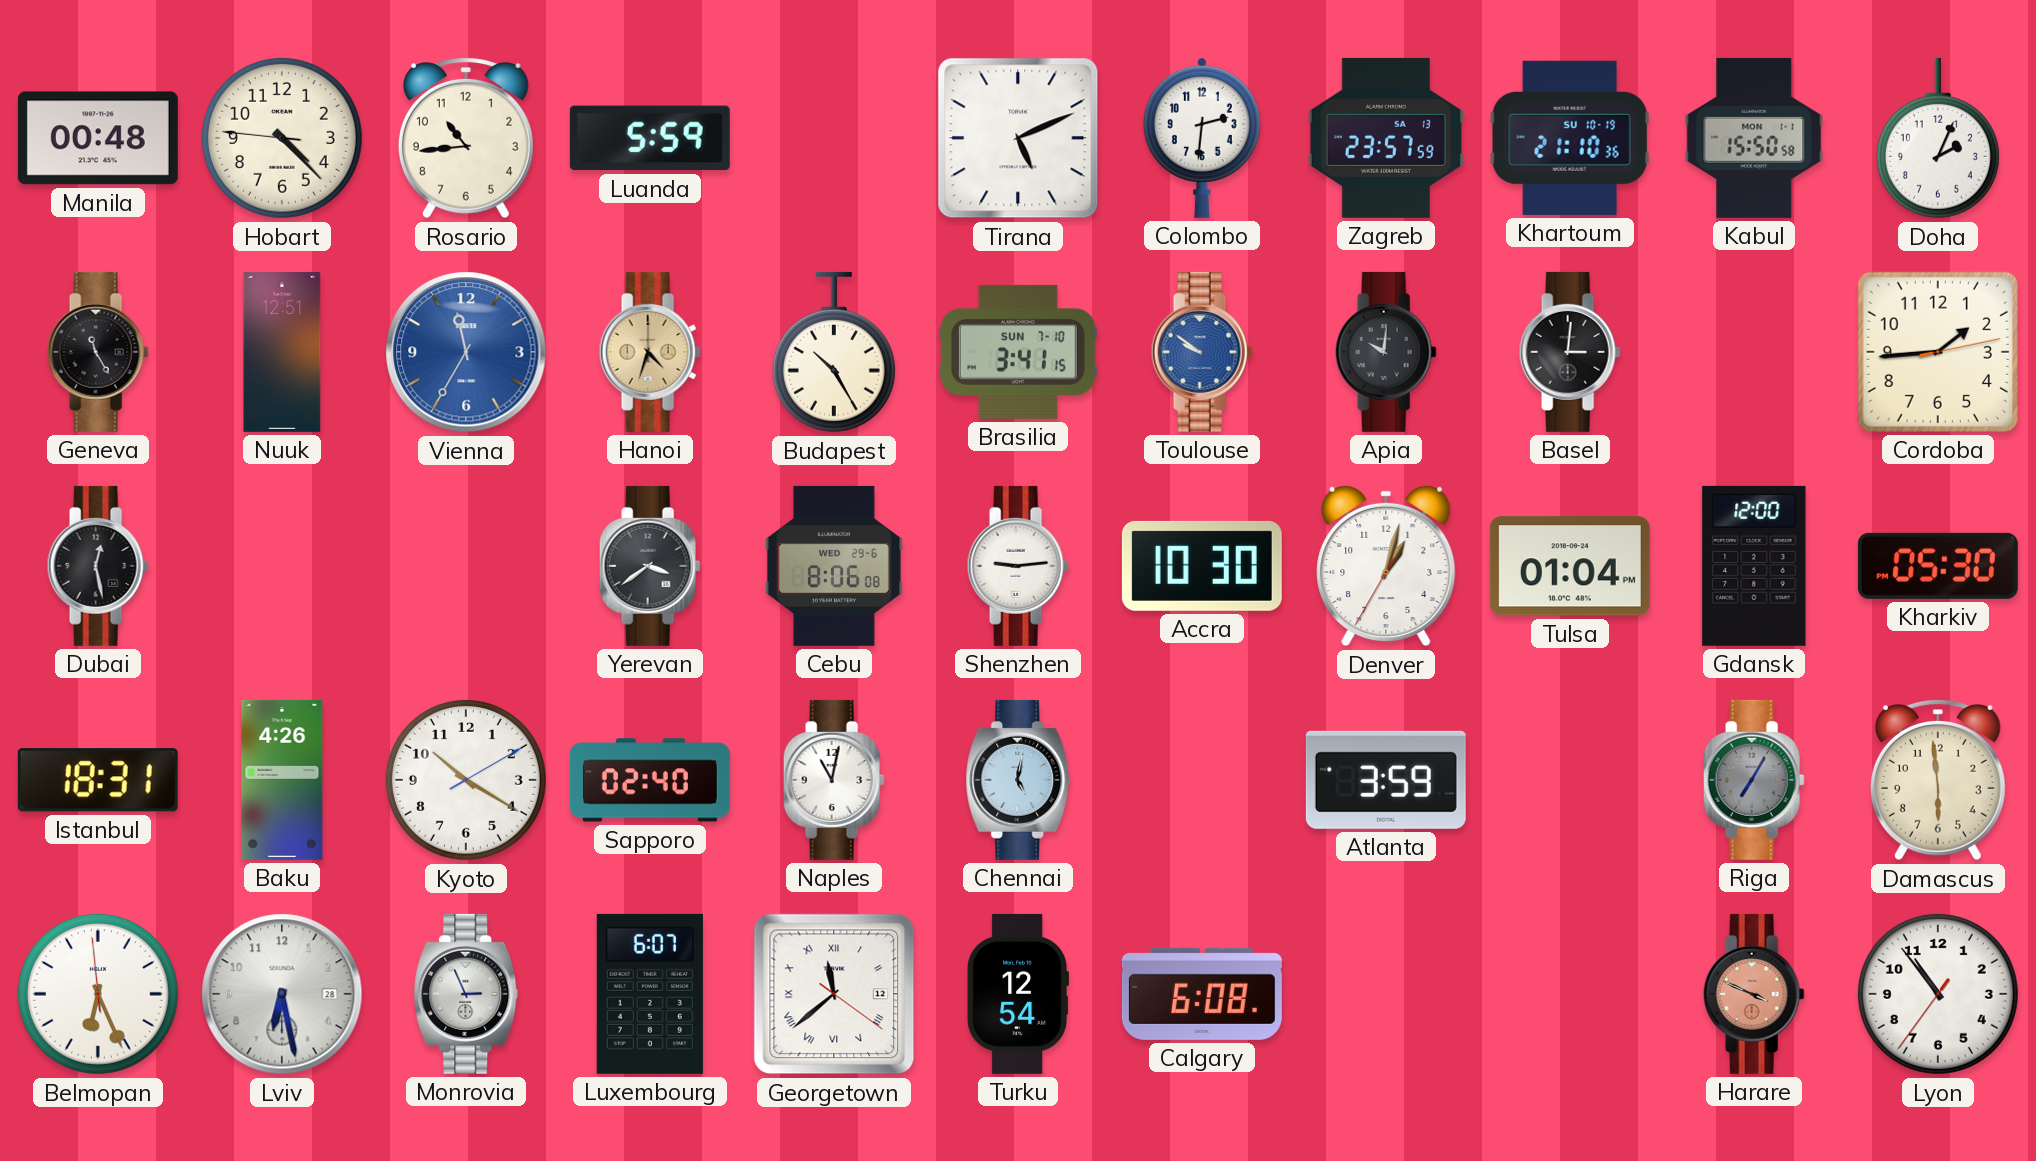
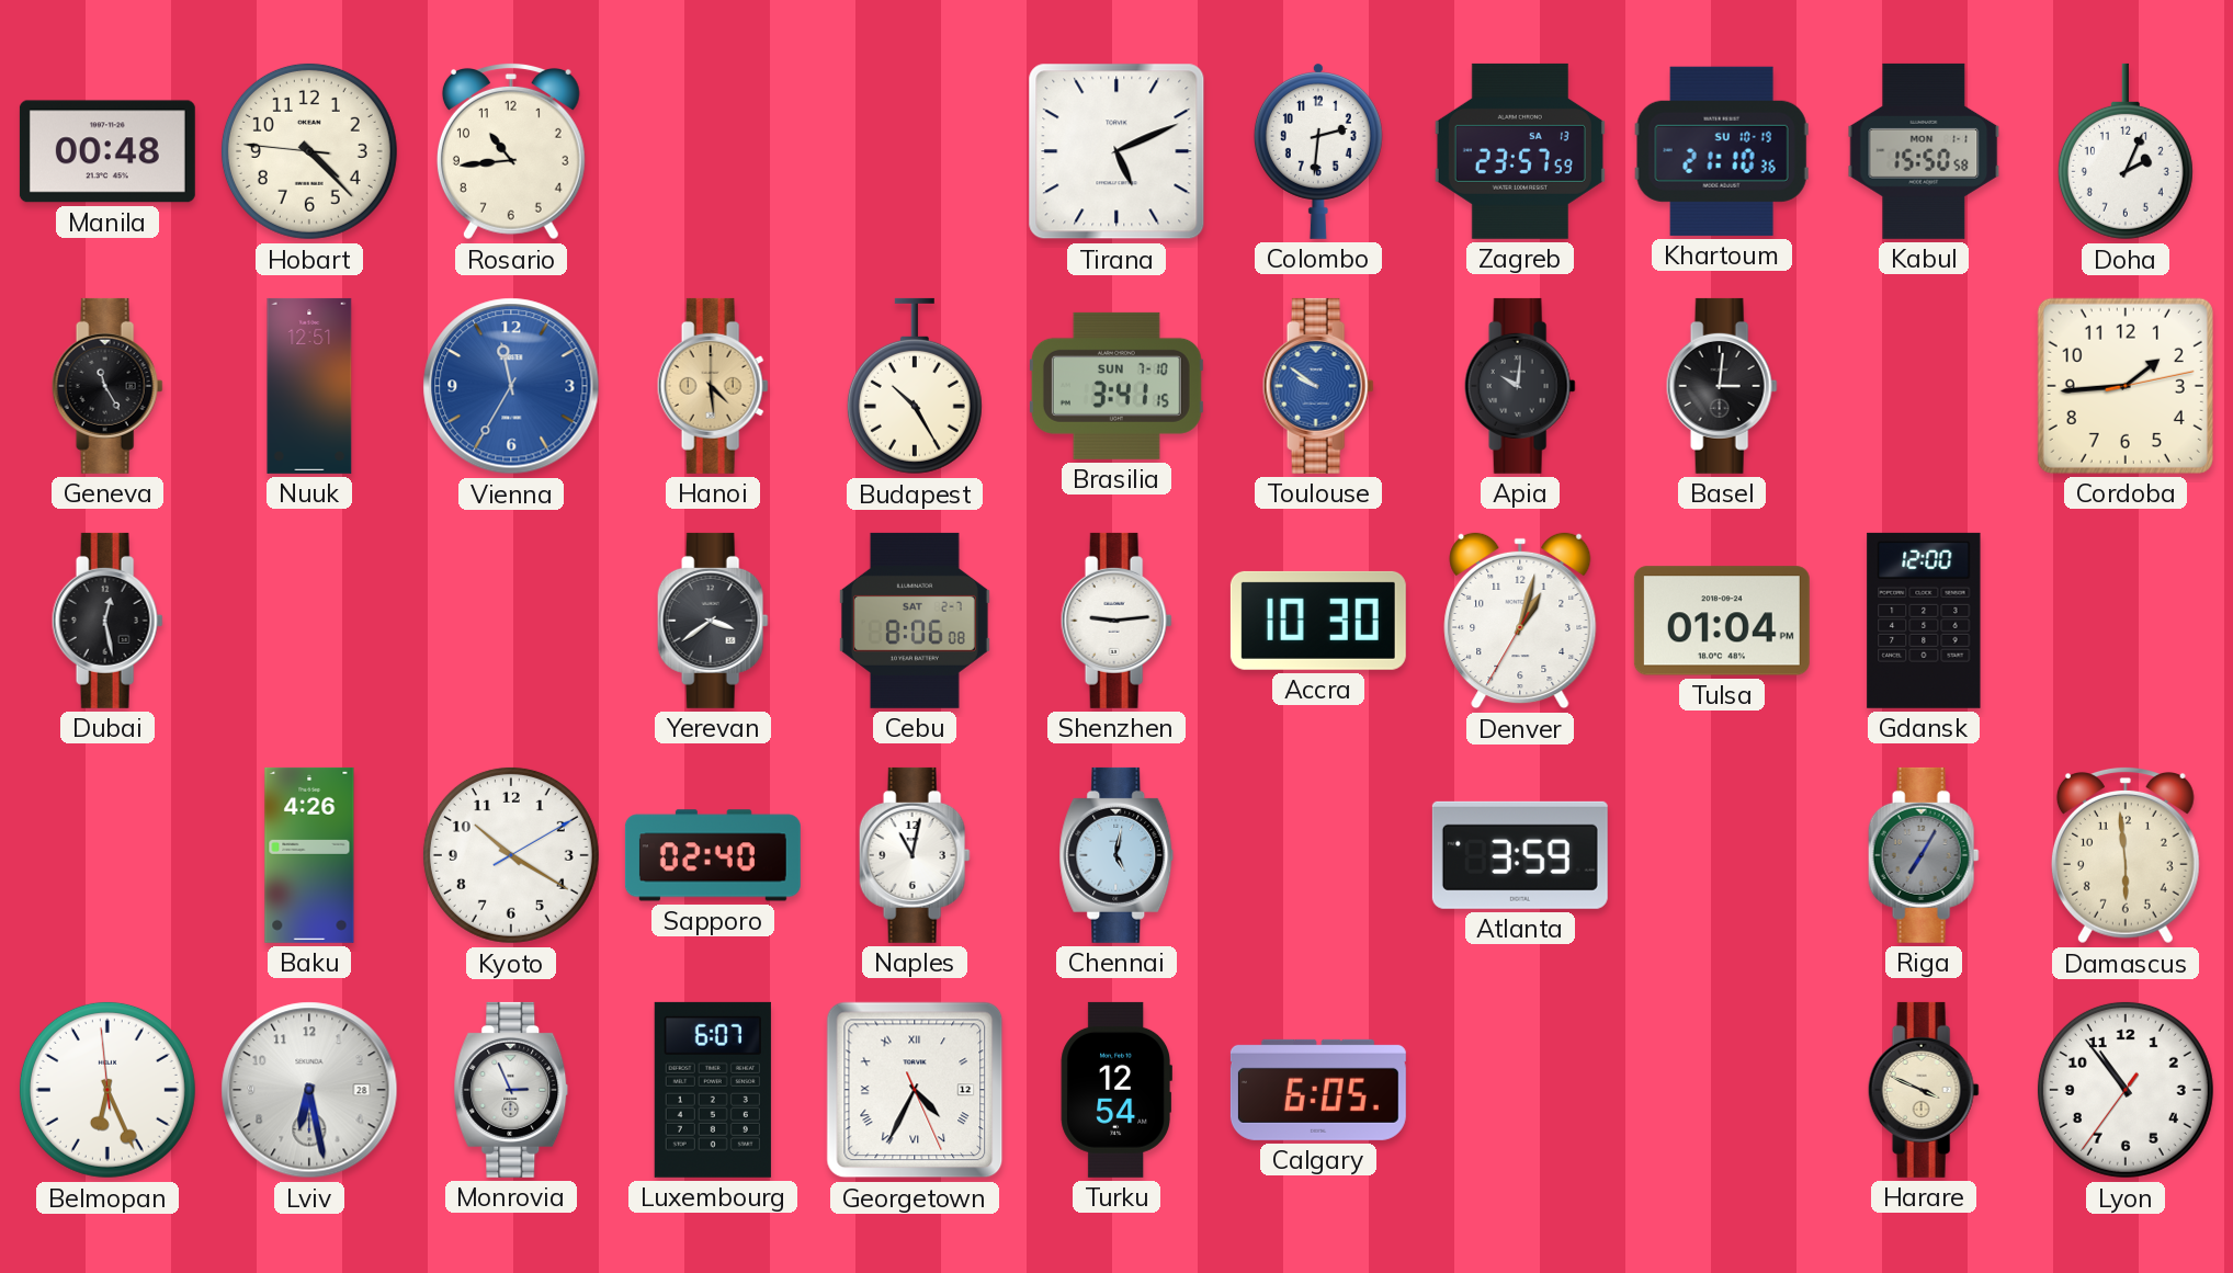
Luanda: 5:59 -> none
Hanoi: 4:33 -> 4:29
Cebu date: WED 29-6 -> SAT 2-7
Kharkiv: 05:30 -> none
Istanbul: 18:31 -> none
Georgetown: 11:38 -> 4:34
Calgary: 6:08 -> 6:05
Harare dial: salmon -> cream
